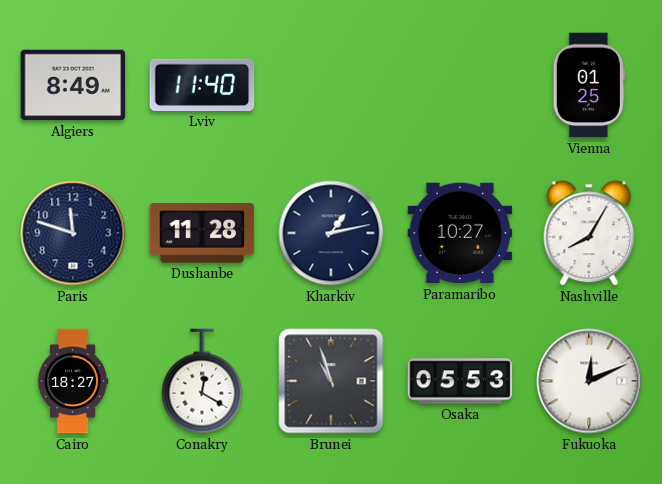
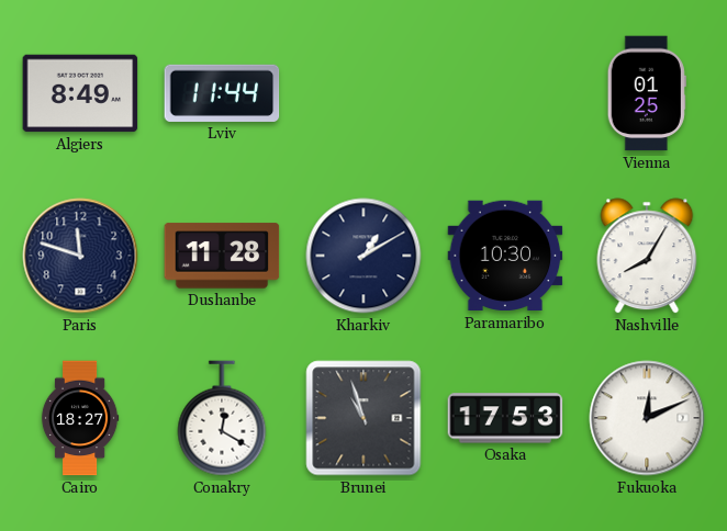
Lviv: 11:40 -> 11:44
Kharkiv: 1:13 -> 1:10
Paramaribo: 10:27 -> 10:30
Osaka: 05:53 -> 17:53
